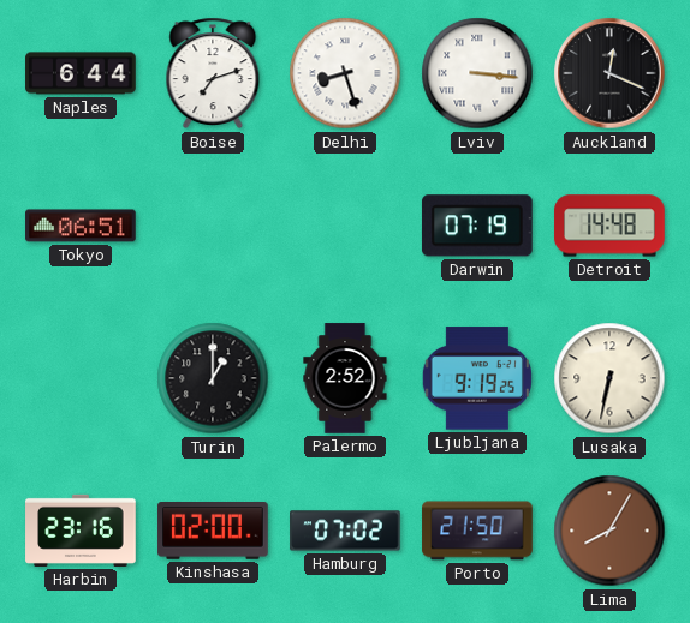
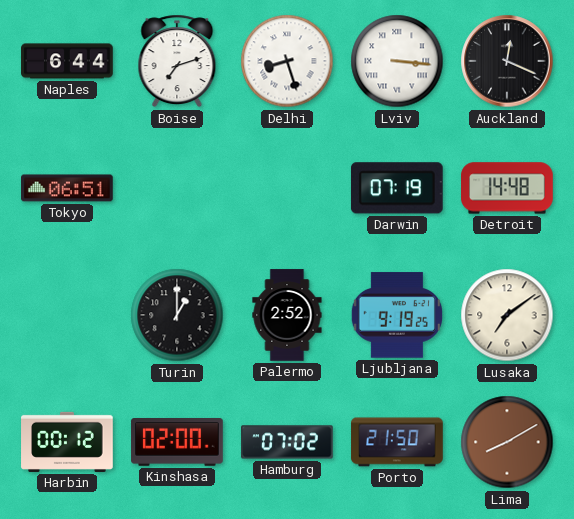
Lusaka: 6:32 -> 7:09
Harbin: 23:16 -> 00:12
Lima: 8:05 -> 8:10
